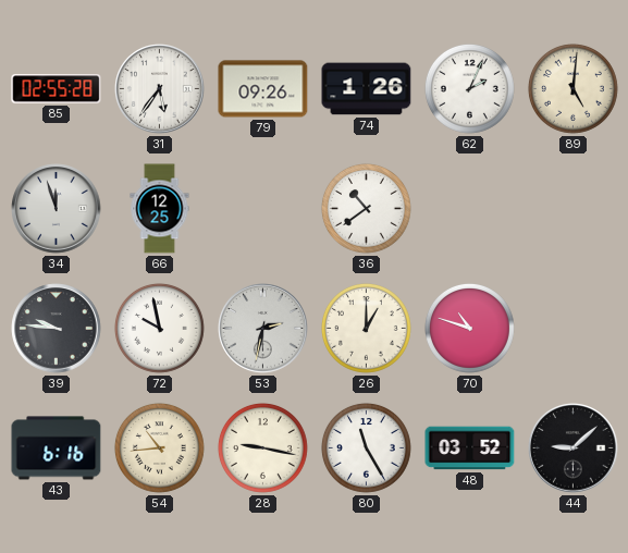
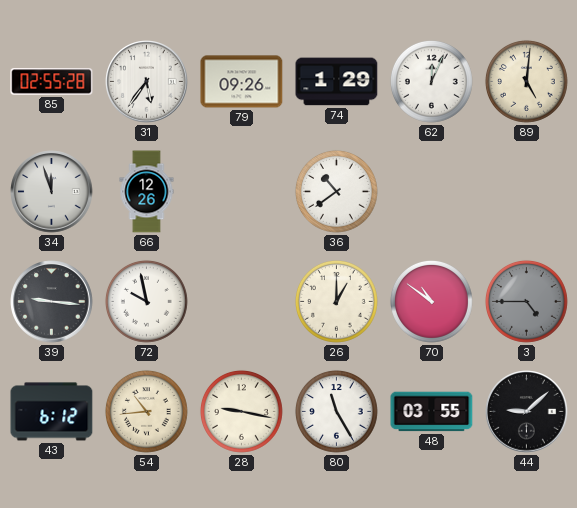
74: 1:26 -> 1:29
62: 2:04 -> 12:04
66: 12:25 -> 12:26
39: 9:46 -> 9:16
53: 2:32 -> none
70: 10:48 -> 10:51
3: none -> 4:45
43: 6:16 -> 6:12
48: 03:52 -> 03:55
